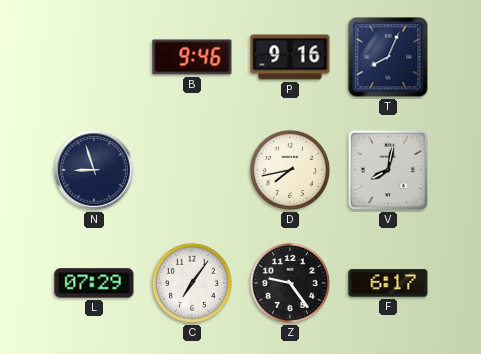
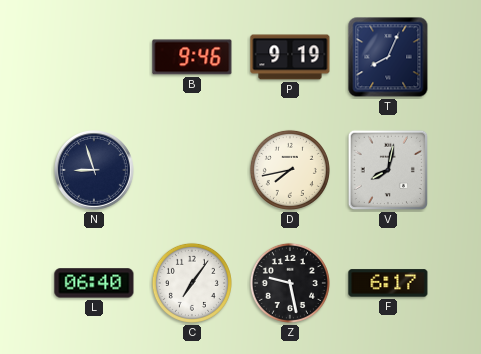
P: 9:16 -> 9:19
L: 07:29 -> 06:40
Z: 9:24 -> 9:28
